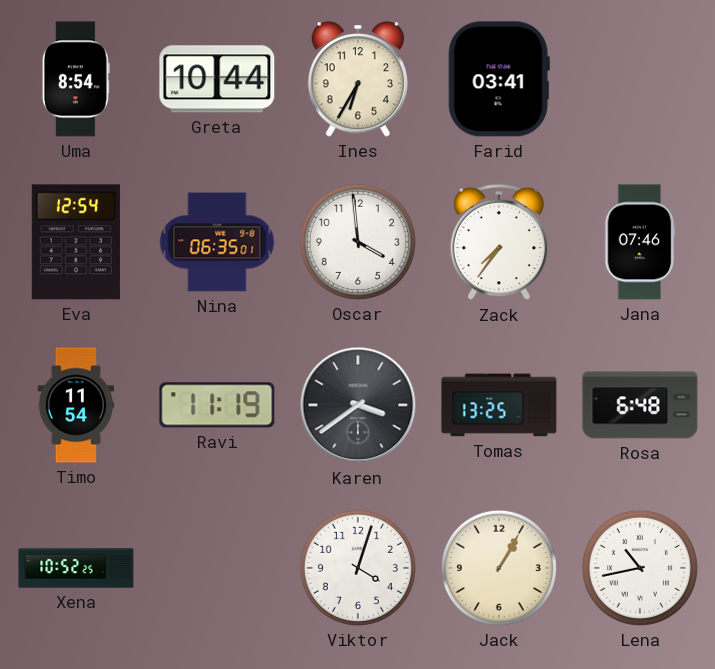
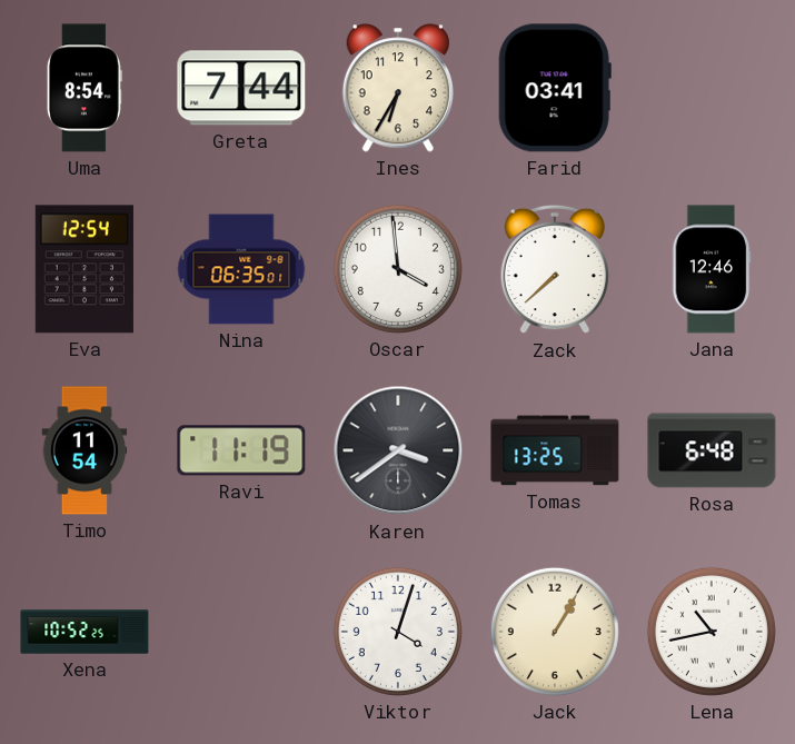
Greta: 10:44 -> 7:44
Zack: 7:36 -> 7:38
Jana: 07:46 -> 12:46
